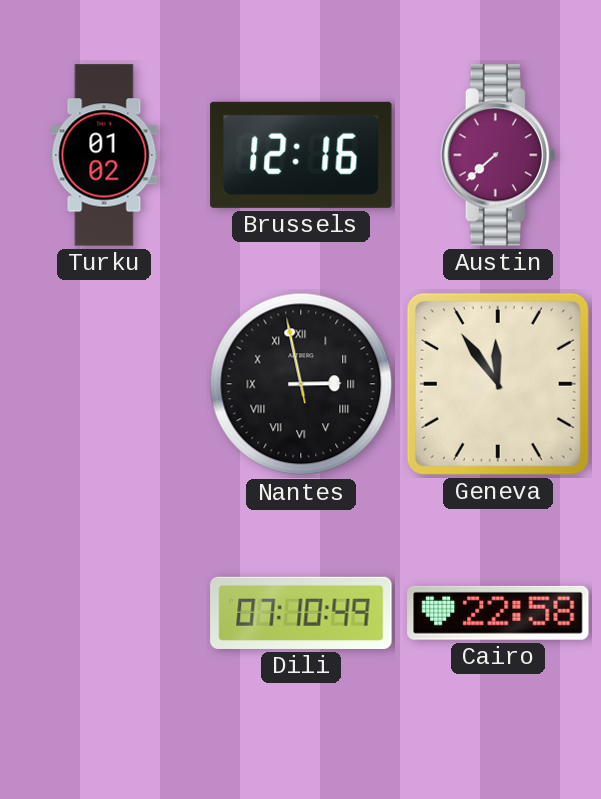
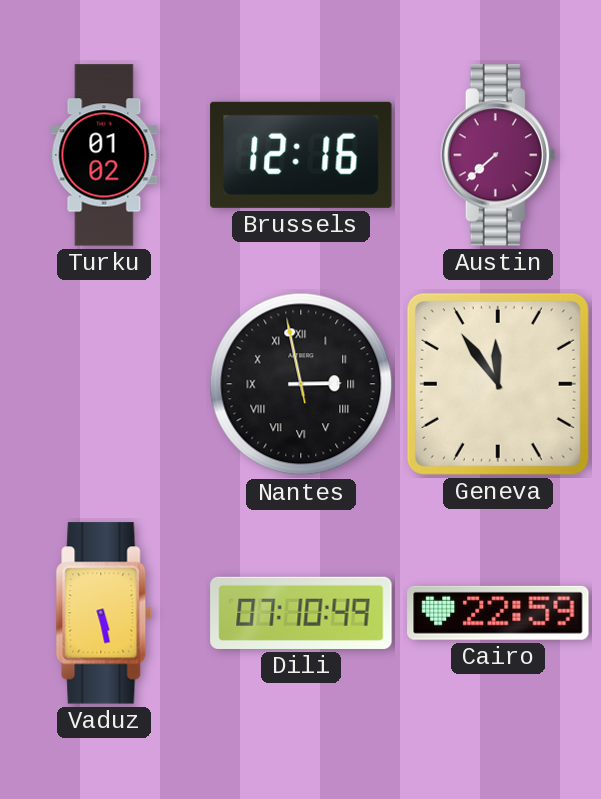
Vaduz: none -> 5:28
Cairo: 22:58 -> 22:59
